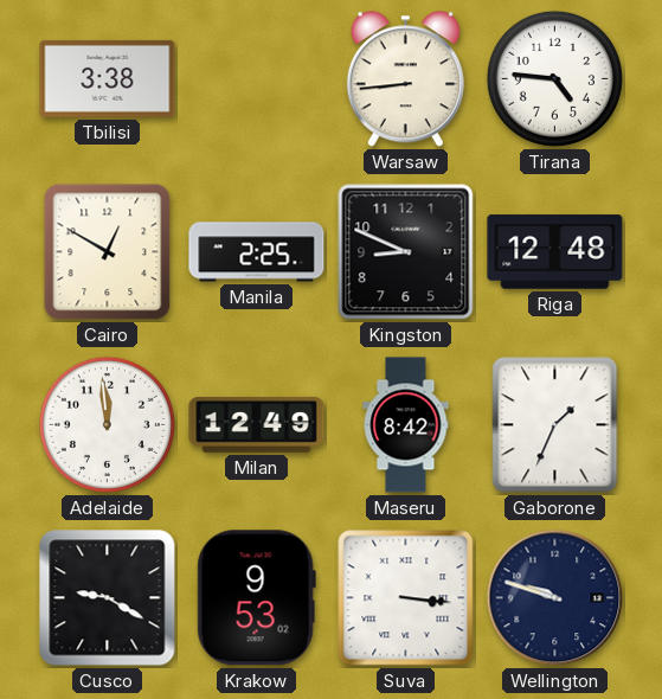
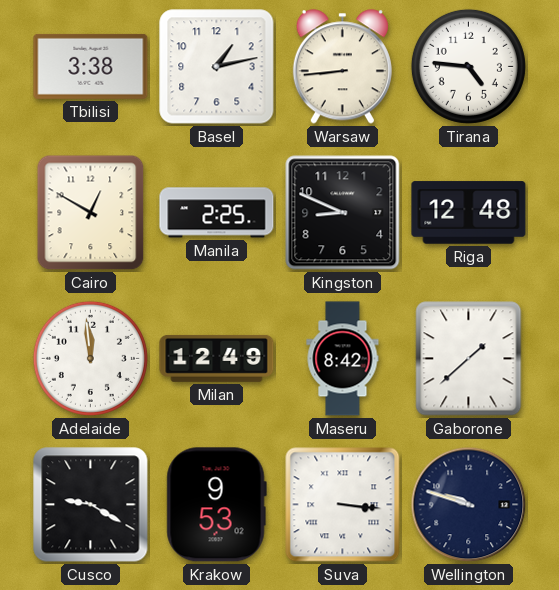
Basel: none -> 1:13
Gaborone: 1:34 -> 1:38
